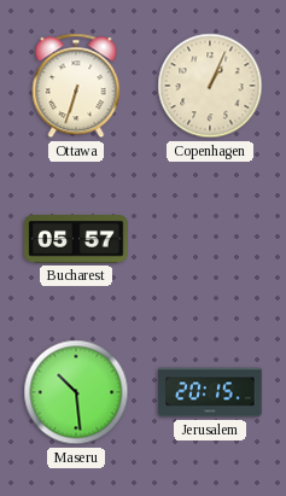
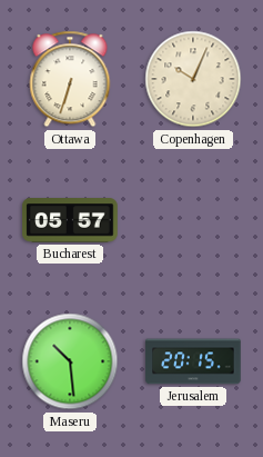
Copenhagen: 1:04 -> 10:04
